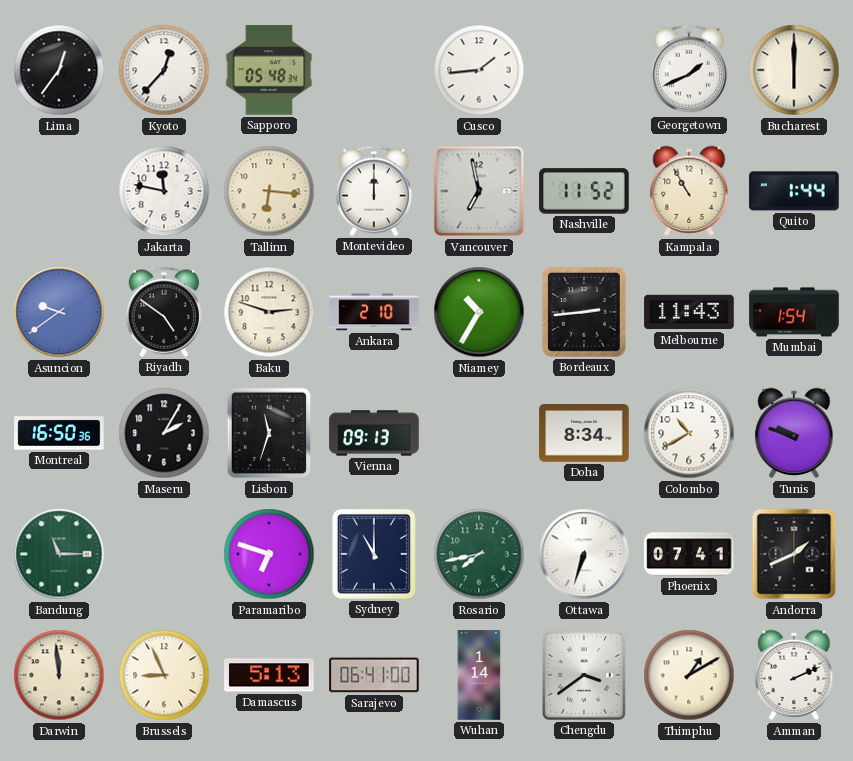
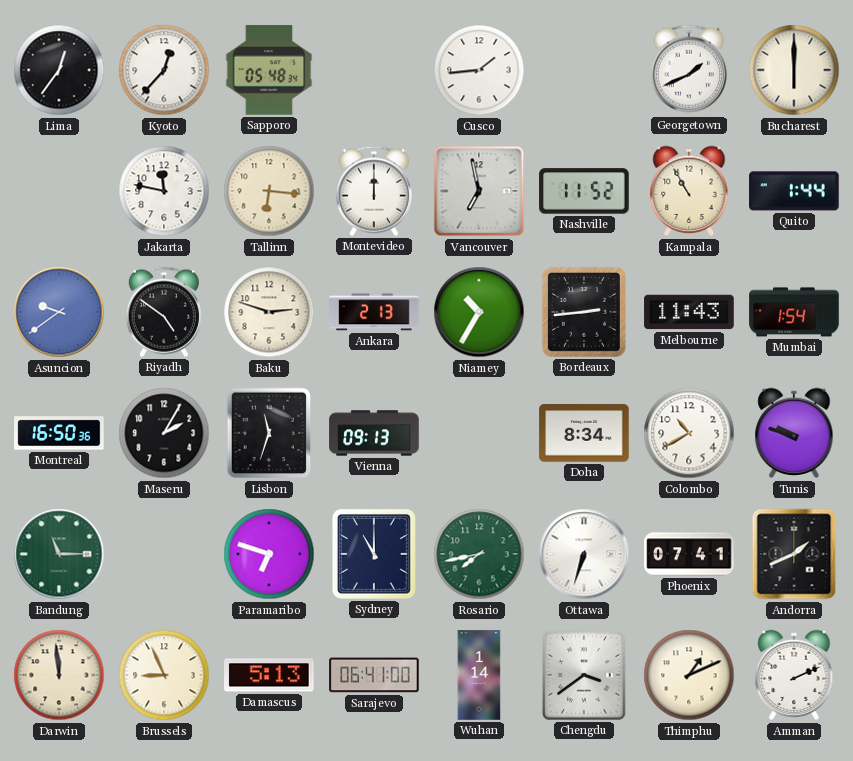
Ankara: 2:10 -> 2:13
Thimphu: 1:10 -> 1:11
